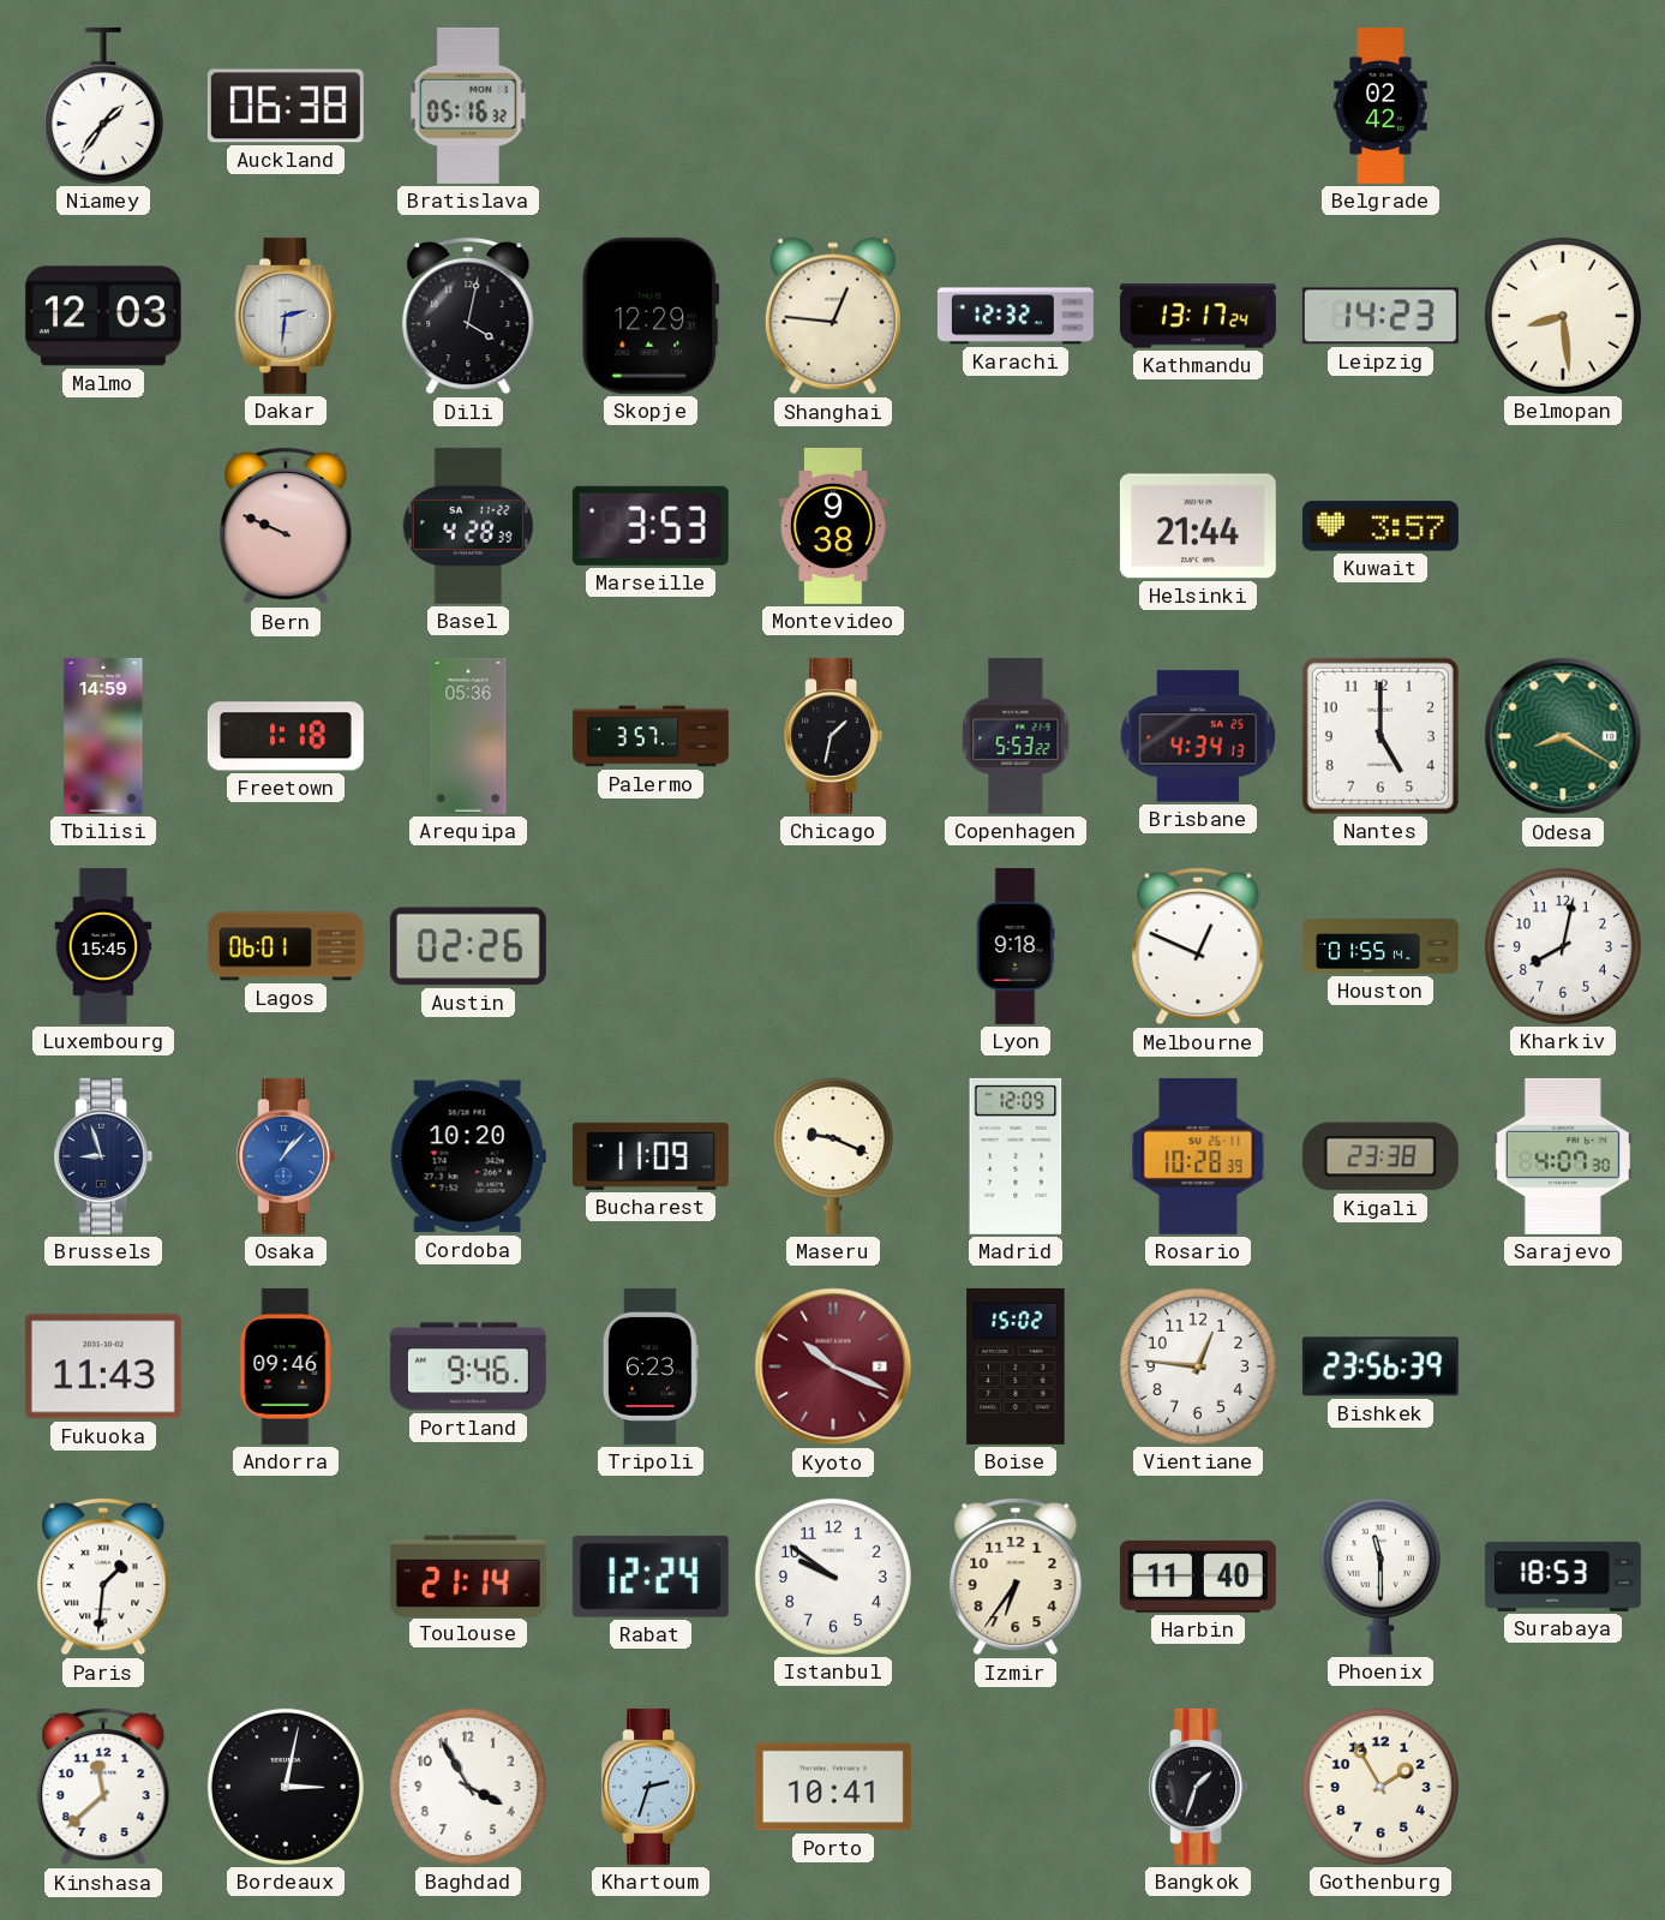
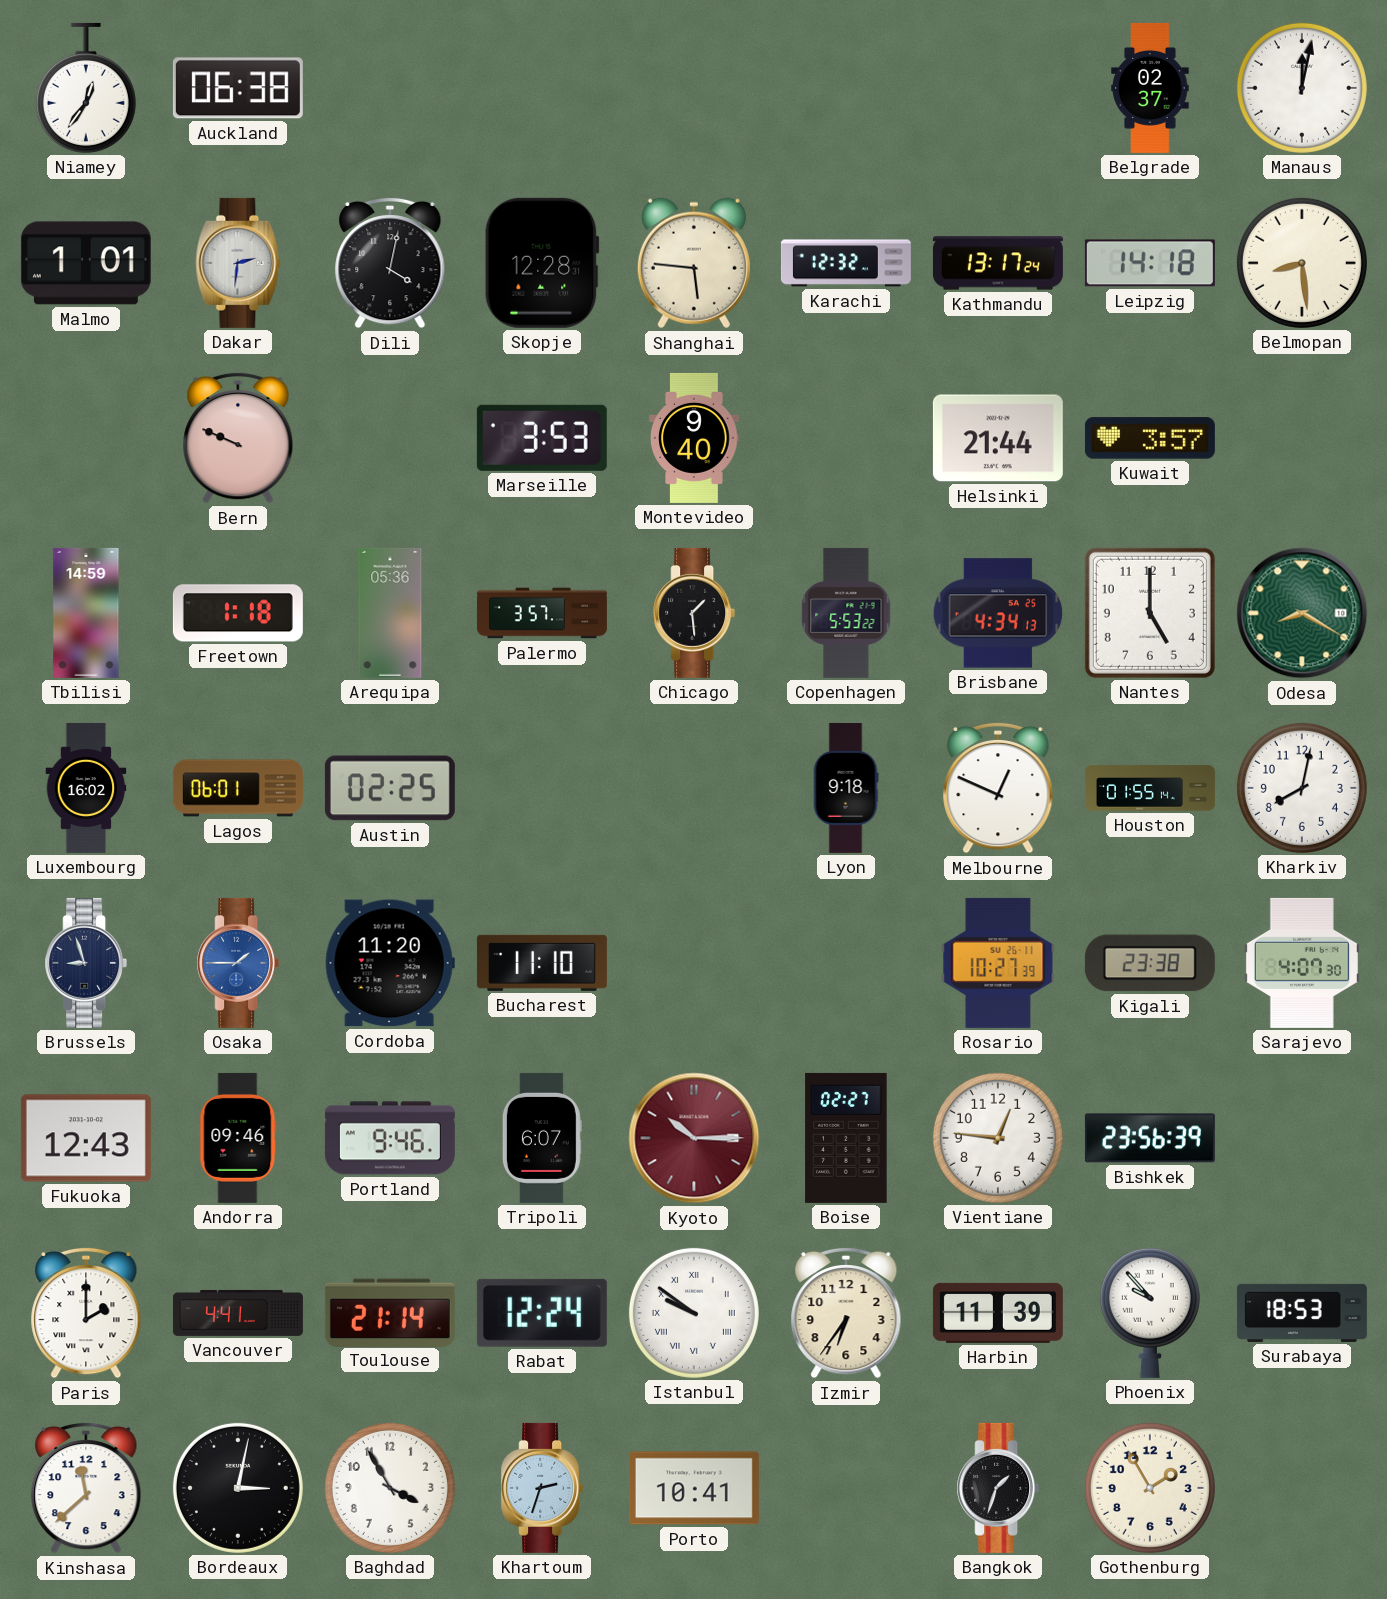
Niamey: 1:36 -> 12:36
Bratislava: 05:16 -> none
Belgrade: 02:42 -> 02:37
Manaus: none -> 12:02
Malmo: 12:03 -> 1:01
Skopje: 12:29 -> 12:28
Shanghai: 12:46 -> 5:46
Leipzig: 14:23 -> 14:18
Basel: 4:28 -> none
Montevideo: 9:38 -> 9:40
Chicago: 1:32 -> 1:29
Luxembourg: 15:45 -> 16:02
Austin: 02:26 -> 02:25
Osaka: 1:07 -> 1:45
Cordoba: 10:20 -> 11:20
Bucharest: 11:09 -> 11:10
Maseru: 9:19 -> none
Madrid: 12:09 -> none
Rosario: 10:28 -> 10:27
Fukuoka: 11:43 -> 12:43
Tripoli: 6:23 -> 6:07
Kyoto: 10:19 -> 10:15
Boise: 15:02 -> 02:27
Paris: 1:31 -> 2:00
Vancouver: none -> 4:41
Istanbul numerals: Arabic -> Roman
Harbin: 11:40 -> 11:39
Phoenix: 11:30 -> 9:53
